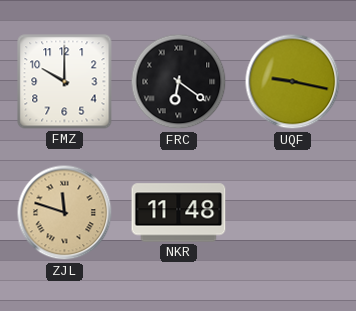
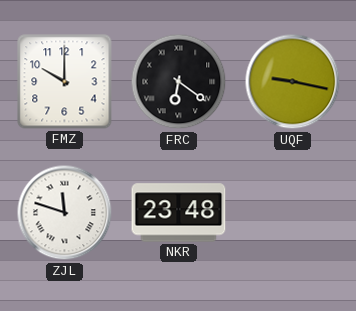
ZJL dial: champagne -> white
NKR: 11:48 -> 23:48
